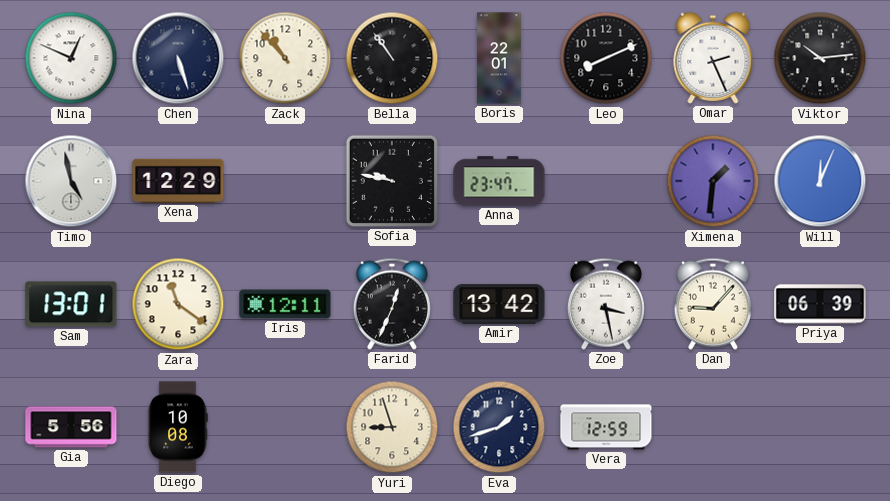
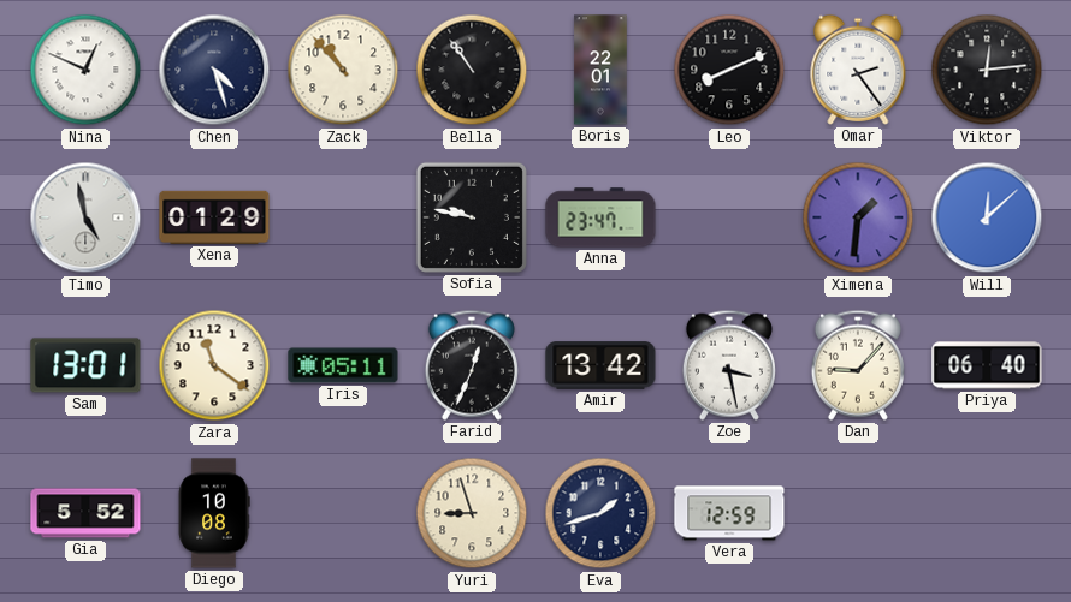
Chen: 5:27 -> 4:27
Omar: 2:26 -> 2:24
Viktor: 10:14 -> 12:14
Xena: 12:29 -> 01:29
Will: 12:04 -> 12:08
Iris: 12:11 -> 05:11
Priya: 06:39 -> 06:40
Gia: 5:56 -> 5:52
